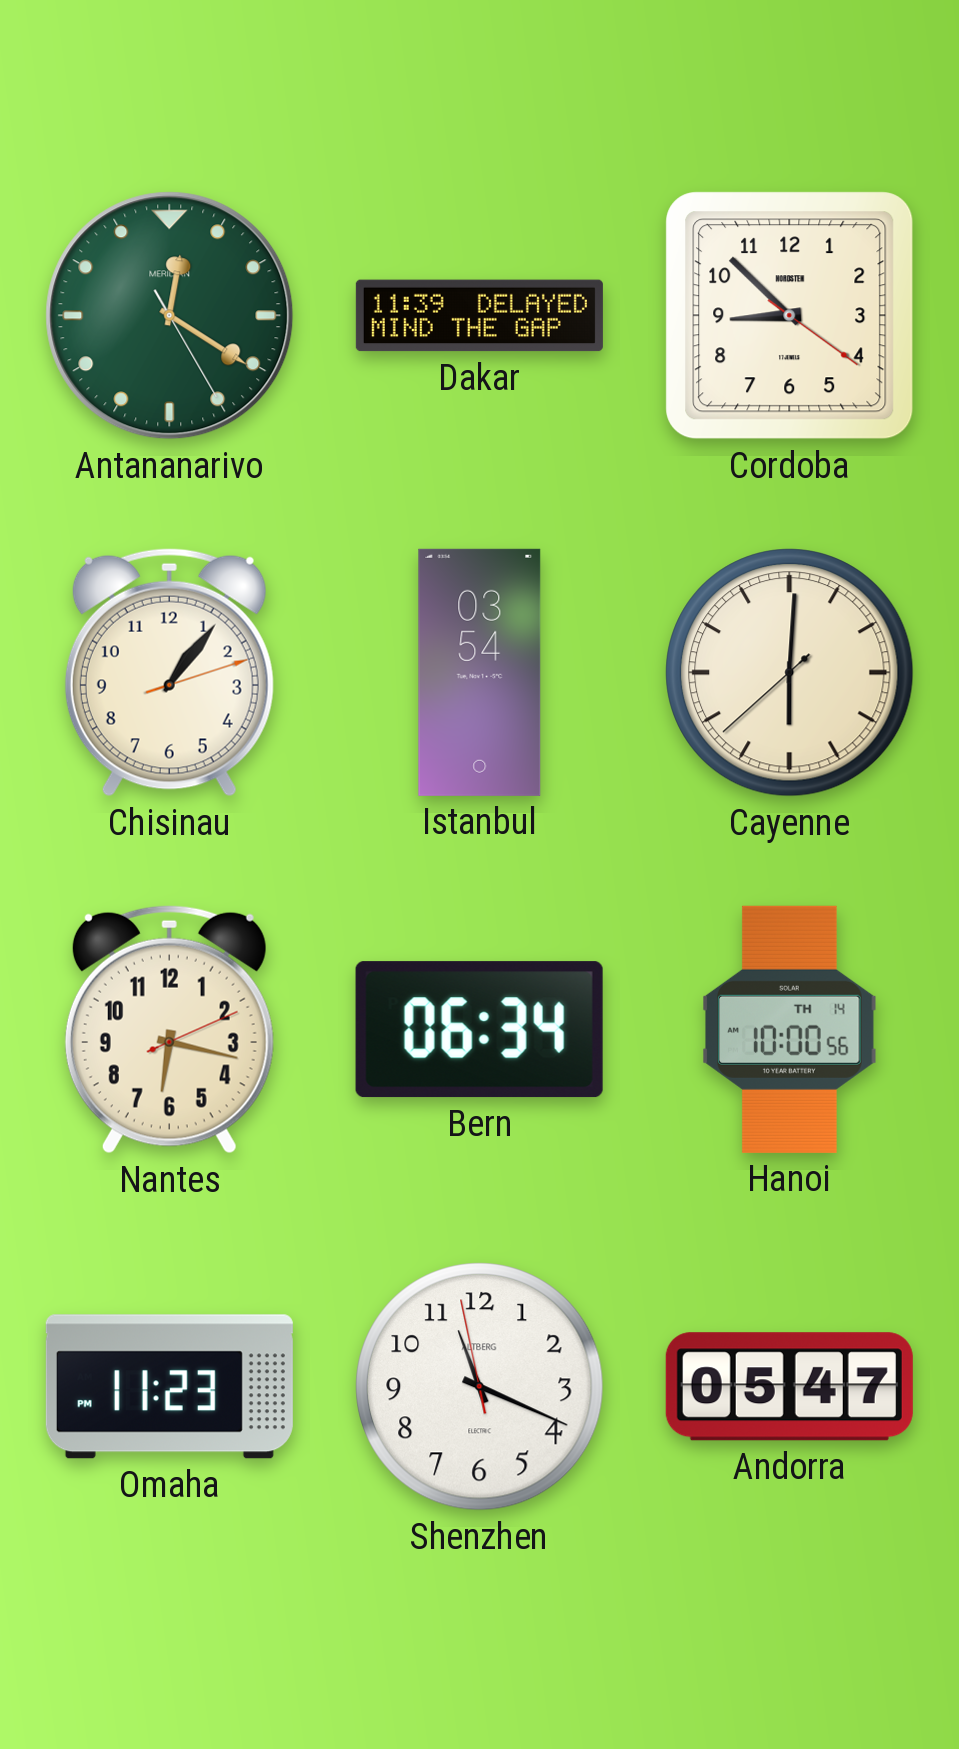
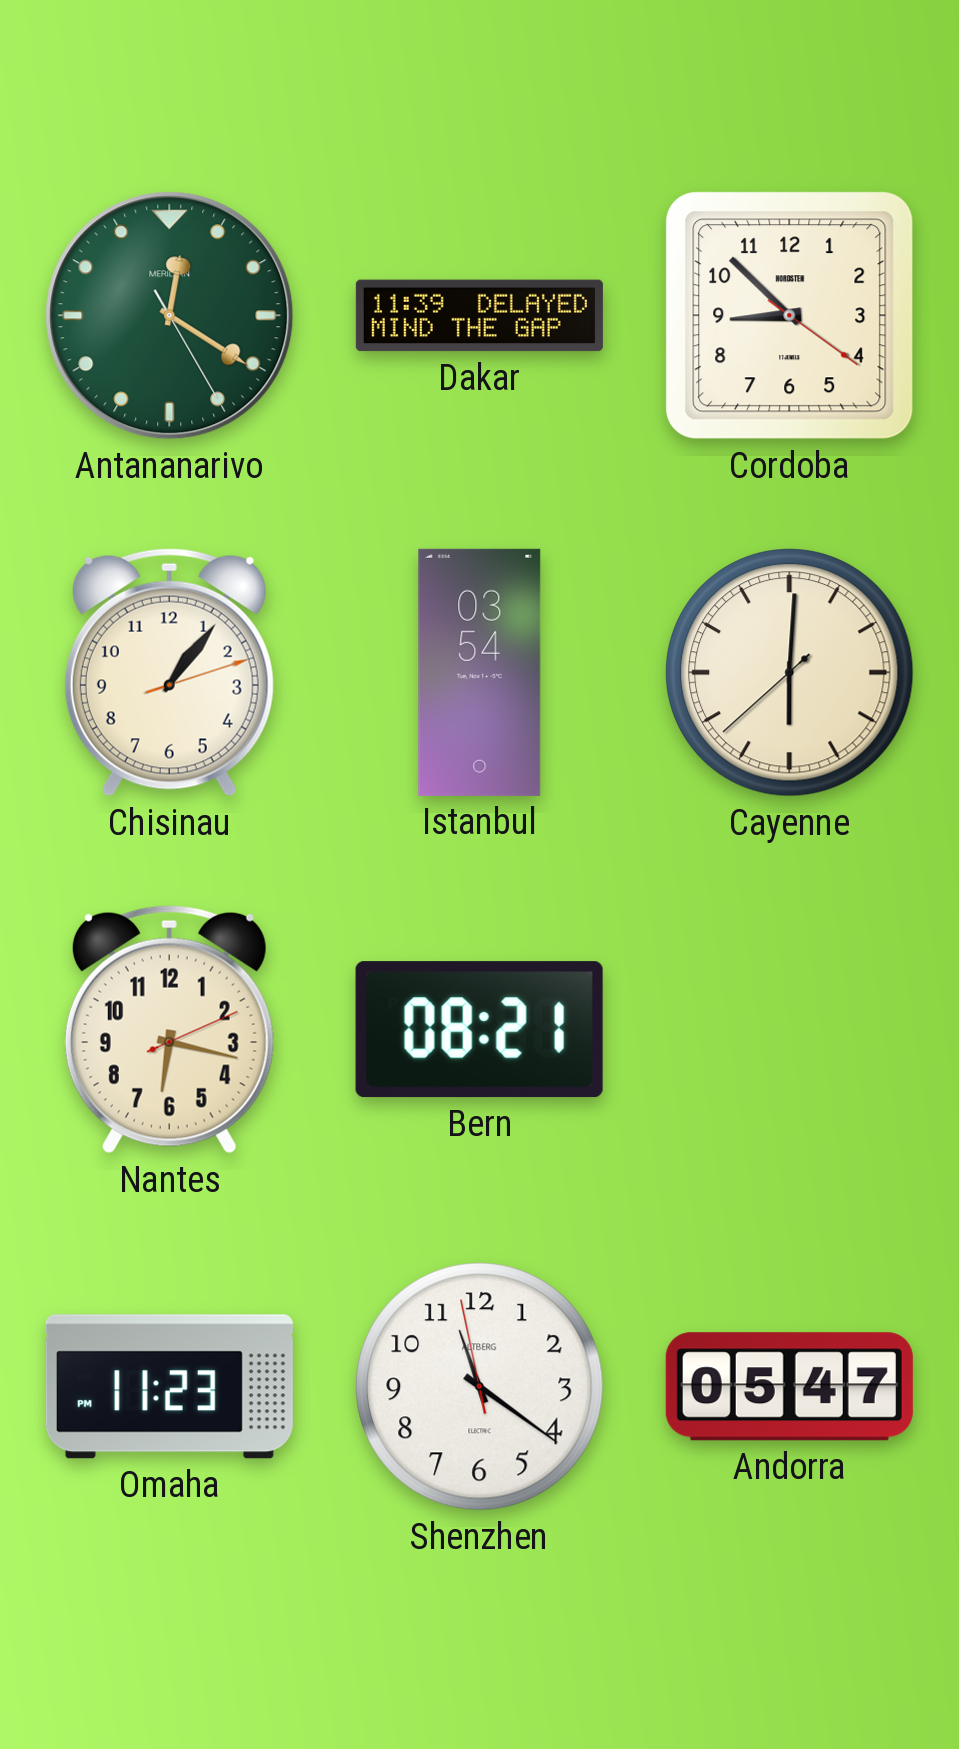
Bern: 06:34 -> 08:21
Hanoi: 10:00 -> none
Shenzhen: 11:18 -> 11:20
